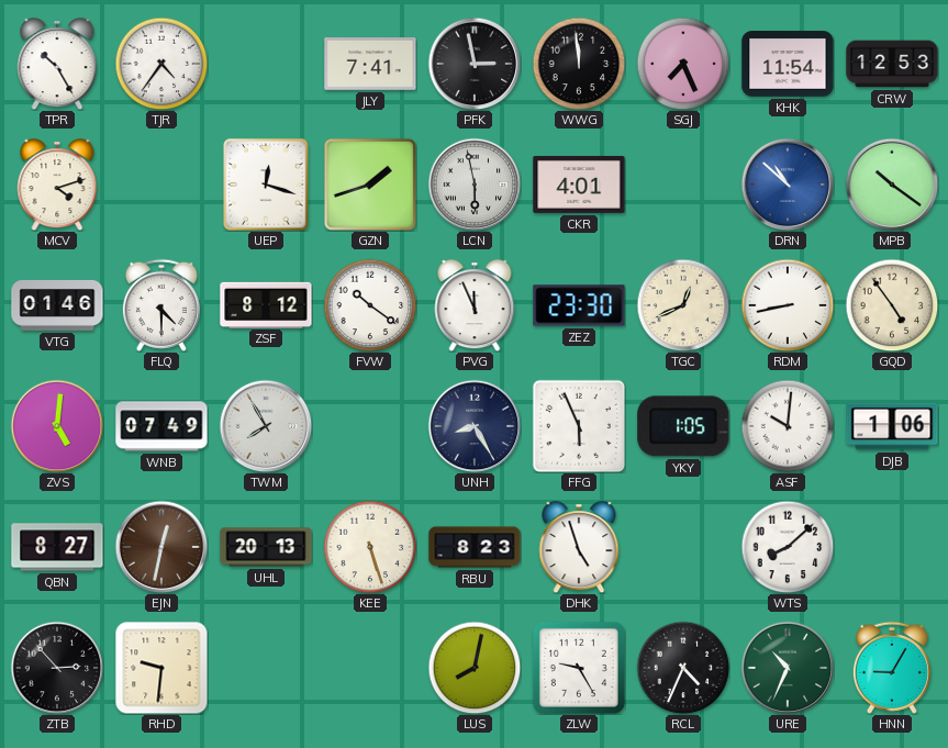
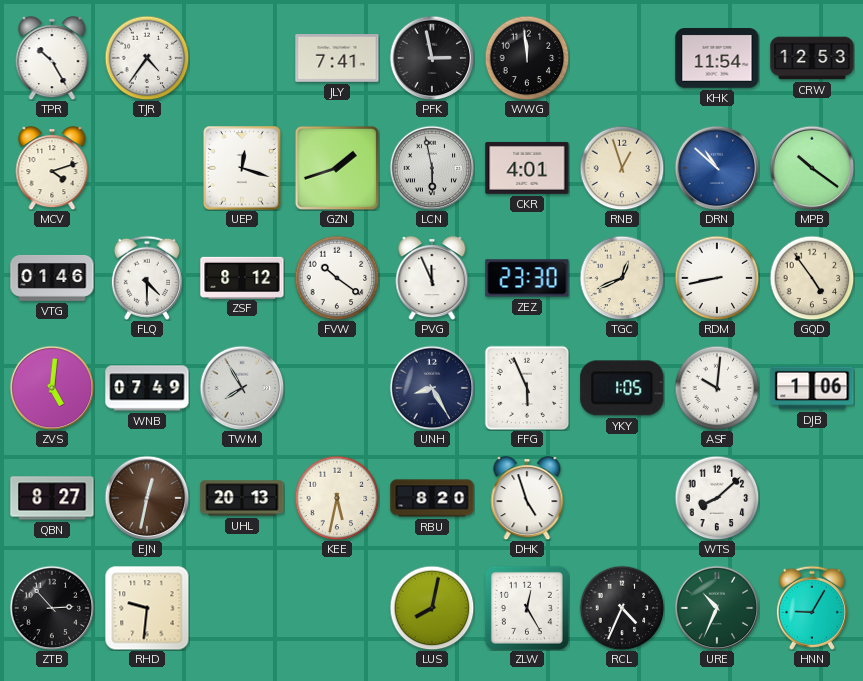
SGJ: 7:26 -> none
RNB: none -> 12:57
KEE: 5:27 -> 5:32
RBU: 8:23 -> 8:20
ZLW: 9:25 -> 12:25
